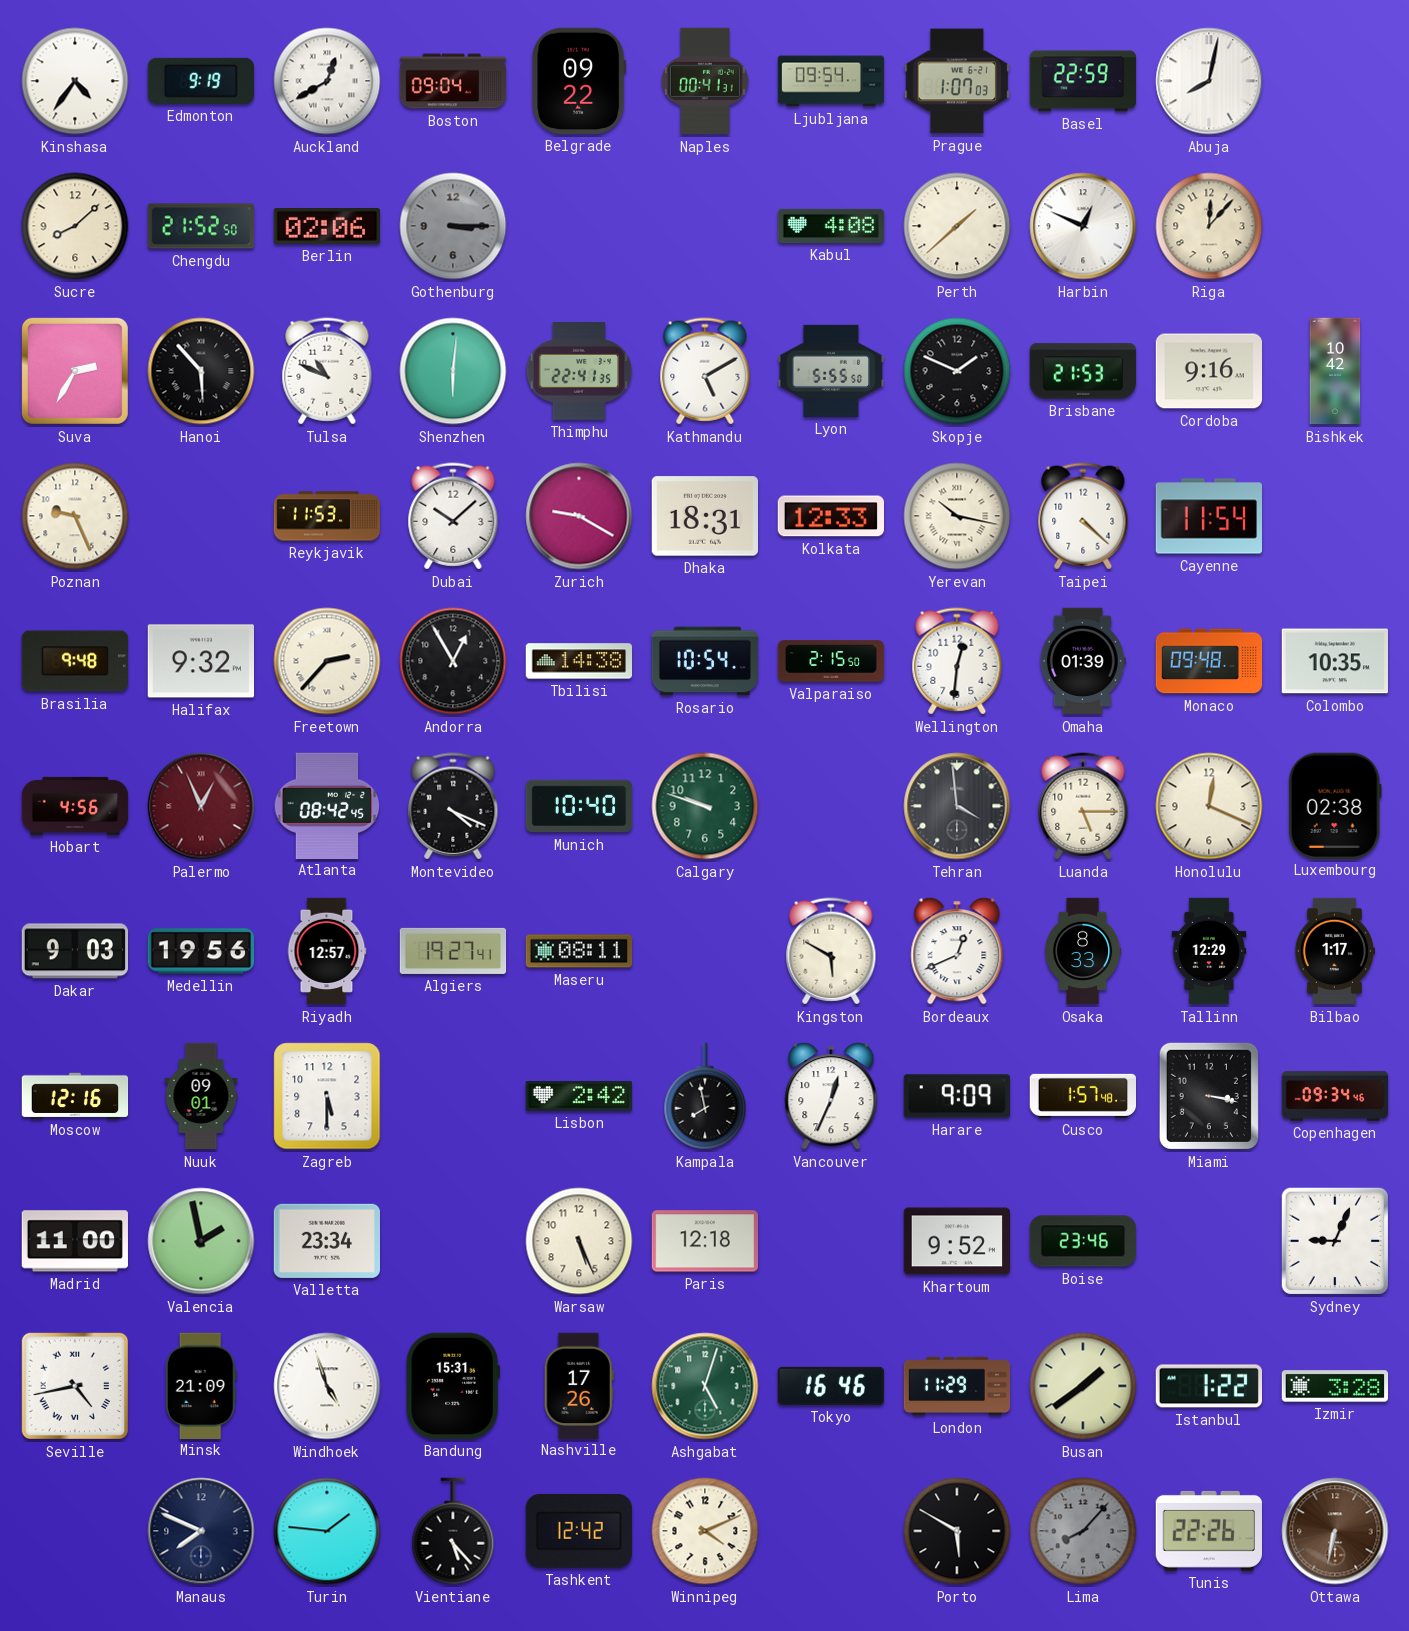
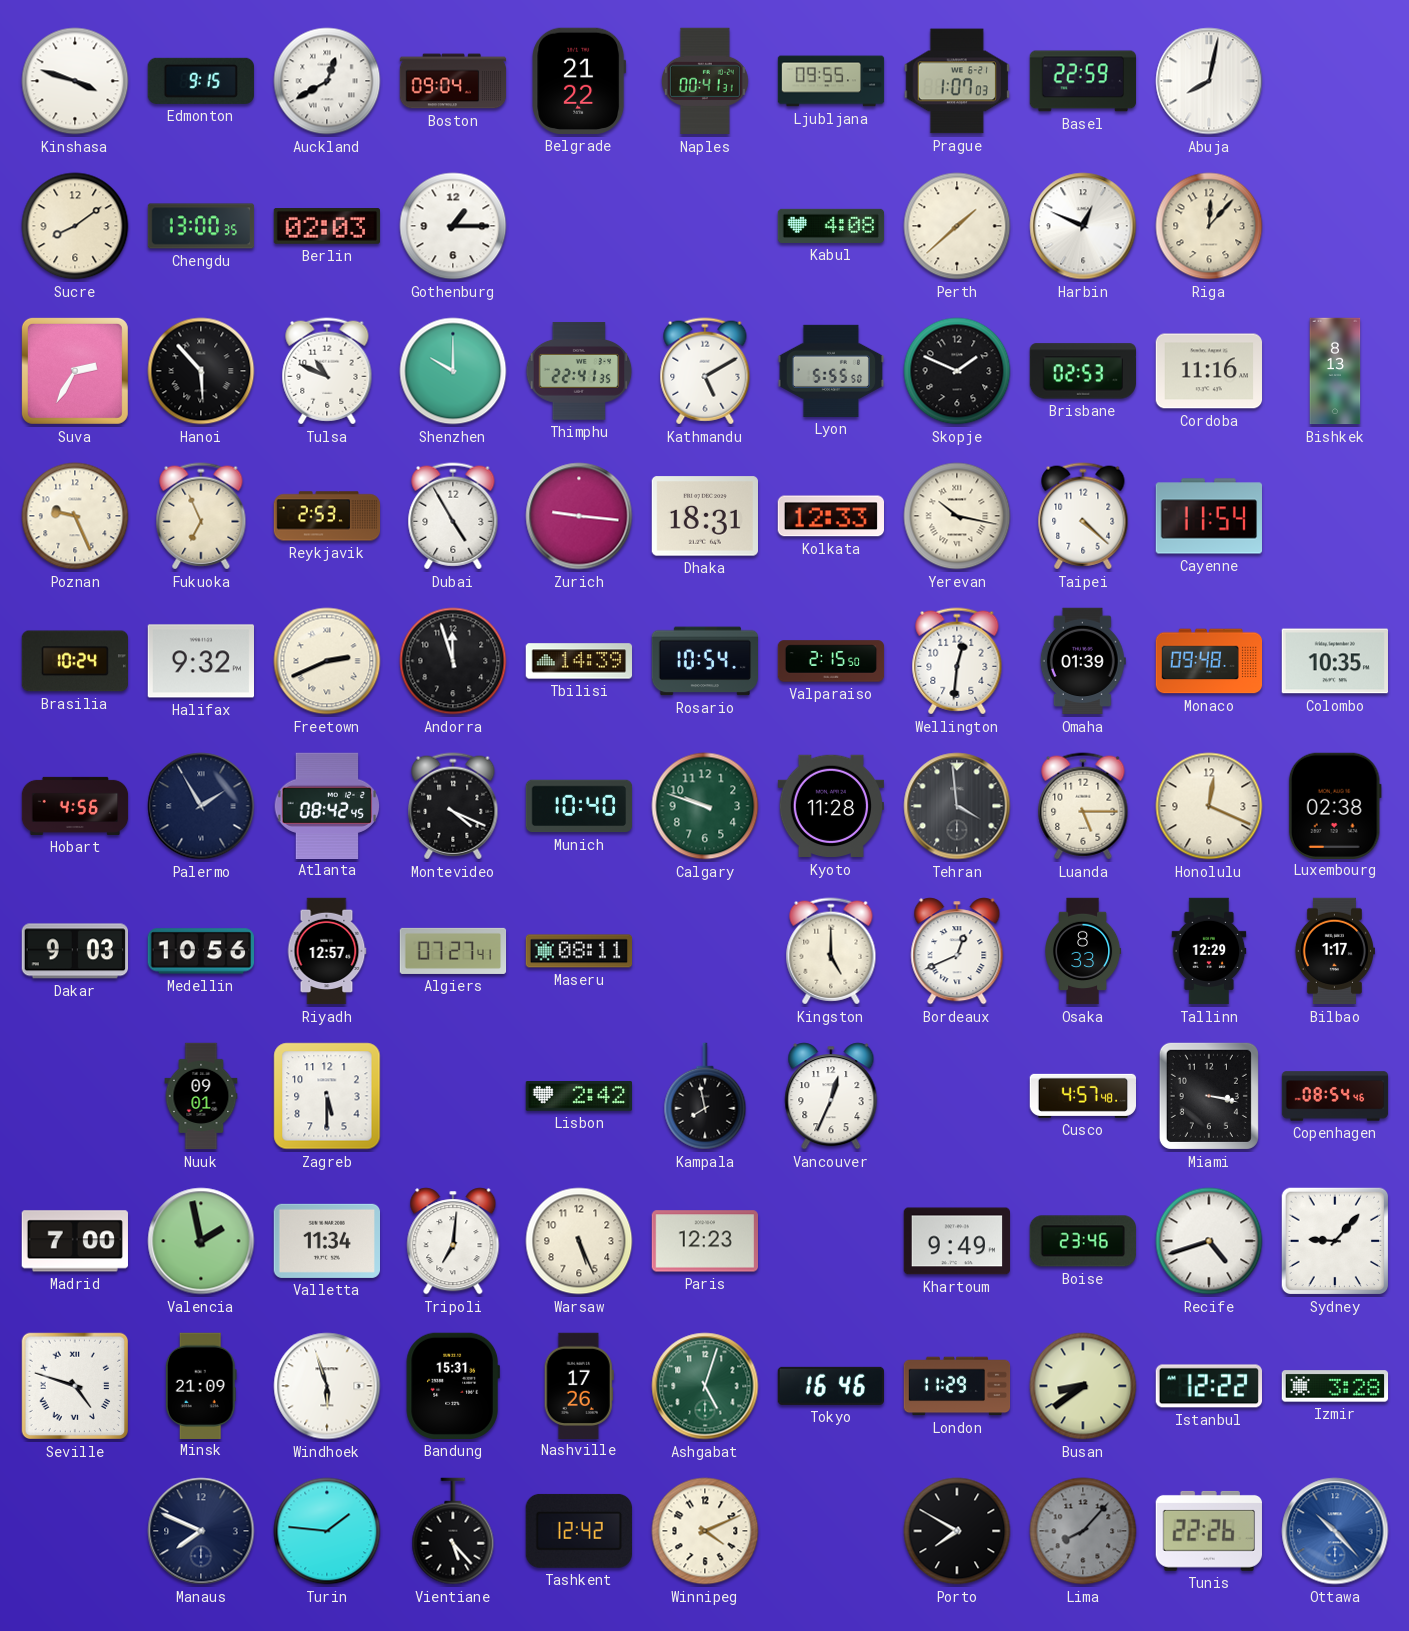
Kinshasa: 4:36 -> 3:48
Edmonton: 9:19 -> 9:15
Belgrade: 09:22 -> 21:22
Ljubljana: 09:54 -> 09:55
Sucre: 8:08 -> 8:09
Chengdu: 21:52 -> 13:00
Berlin: 02:06 -> 02:03
Gothenburg: 3:15 -> 1:15
Gothenburg dial: grey -> white
Shenzhen: 6:01 -> 10:00
Brisbane: 21:53 -> 02:53
Cordoba: 9:16 -> 11:16
Bishkek: 10:42 -> 8:13
Fukuoka: none -> 6:56
Reykjavik: 11:53 -> 2:53
Dubai: 10:08 -> 4:55
Zurich: 9:20 -> 9:16
Brasilia: 9:48 -> 10:24
Freetown: 2:37 -> 2:41
Andorra: 12:55 -> 11:57
Tbilisi: 14:38 -> 14:39
Palermo: 12:56 -> 1:55
Palermo dial: burgundy -> navy
Kyoto: none -> 11:28
Medellin: 19:56 -> 10:56
Algiers: 19:27 -> 07:27
Kingston: 5:50 -> 5:00
Moscow: 12:16 -> none
Harare: 9:09 -> none
Cusco: 1:57 -> 4:57
Copenhagen: 09:34 -> 08:54
Madrid: 11:00 -> 7:00
Valletta: 23:34 -> 11:34
Tripoli: none -> 7:01
Paris: 12:18 -> 12:23
Khartoum: 9:52 -> 9:49
Recife: none -> 4:42
Sydney: 9:04 -> 9:07
Seville: 4:43 -> 4:48
Windhoek: 4:57 -> 5:57
Busan: 1:39 -> 8:39
Istanbul: 1:22 -> 12:22
Porto: 5:50 -> 7:50
Ottawa: 6:32 -> 10:23
Ottawa dial: brown -> blue
